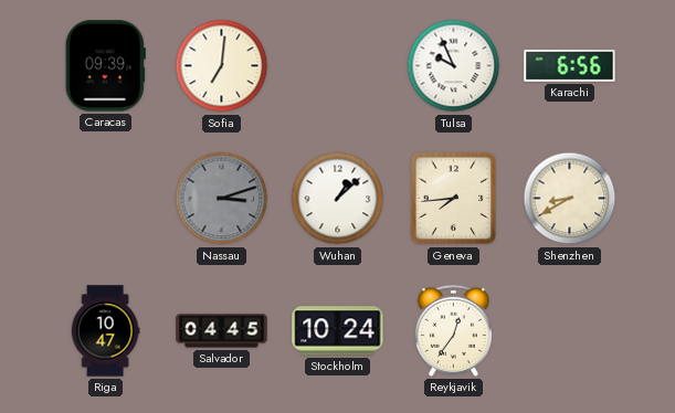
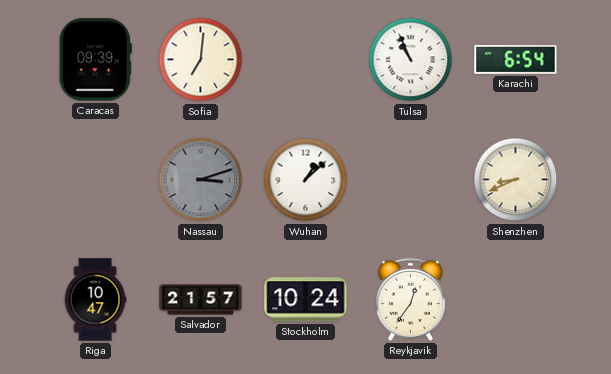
Tulsa: 9:56 -> 10:56
Karachi: 6:56 -> 6:54
Geneva: 7:44 -> none
Shenzhen: 8:40 -> 8:41
Salvador: 04:45 -> 21:57
